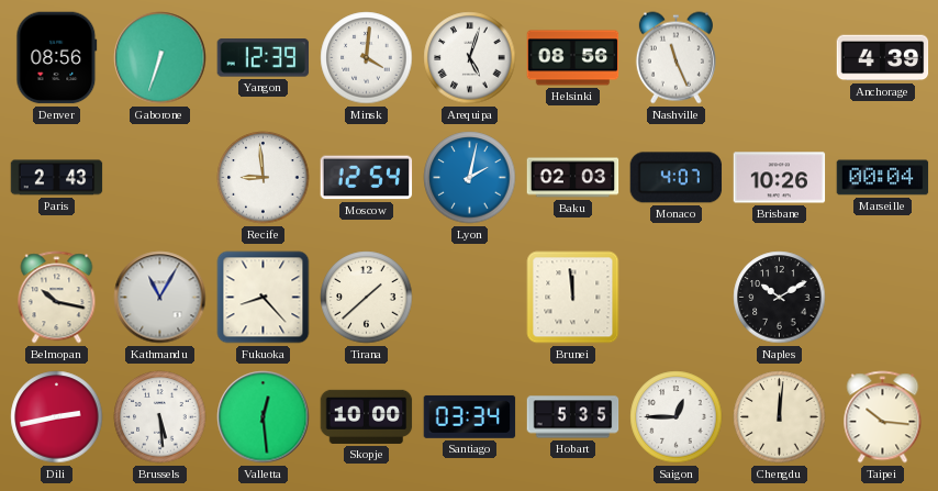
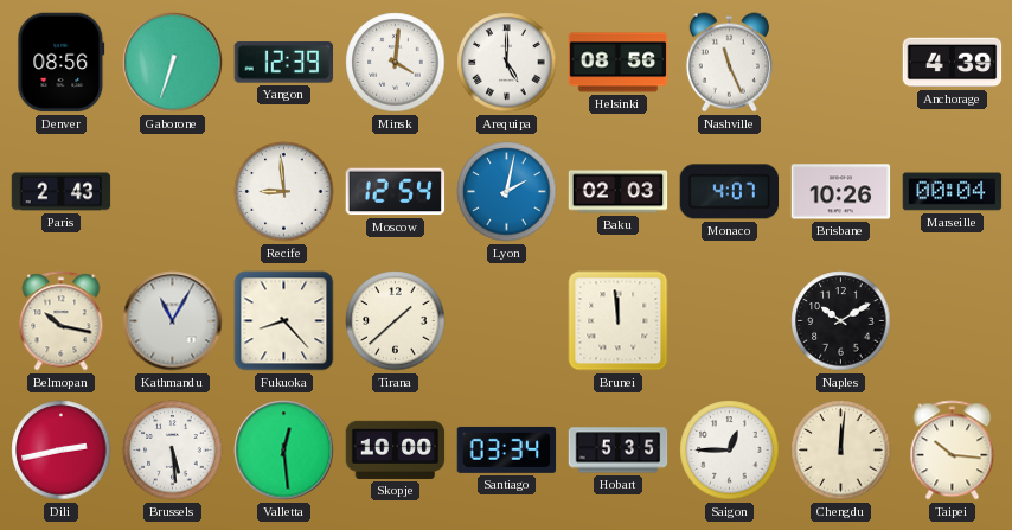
Arequipa: 5:03 -> 5:00
